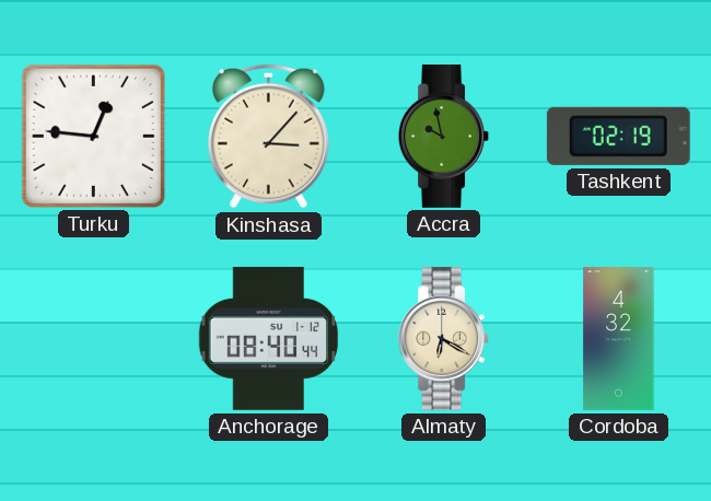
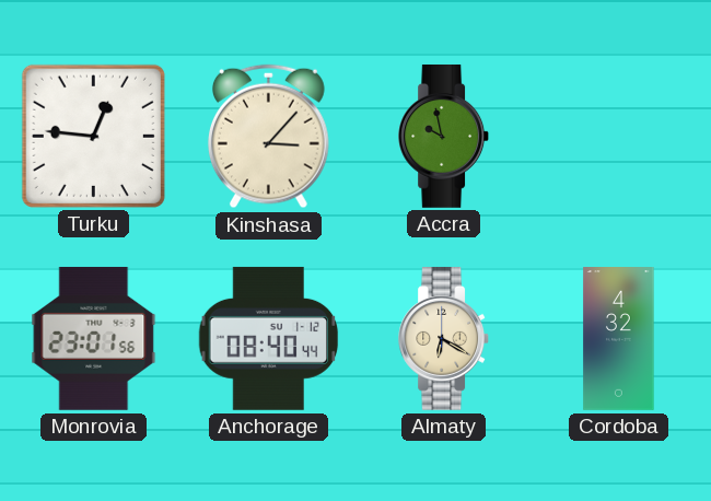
Tashkent: 02:19 -> none
Monrovia: none -> 23:01
